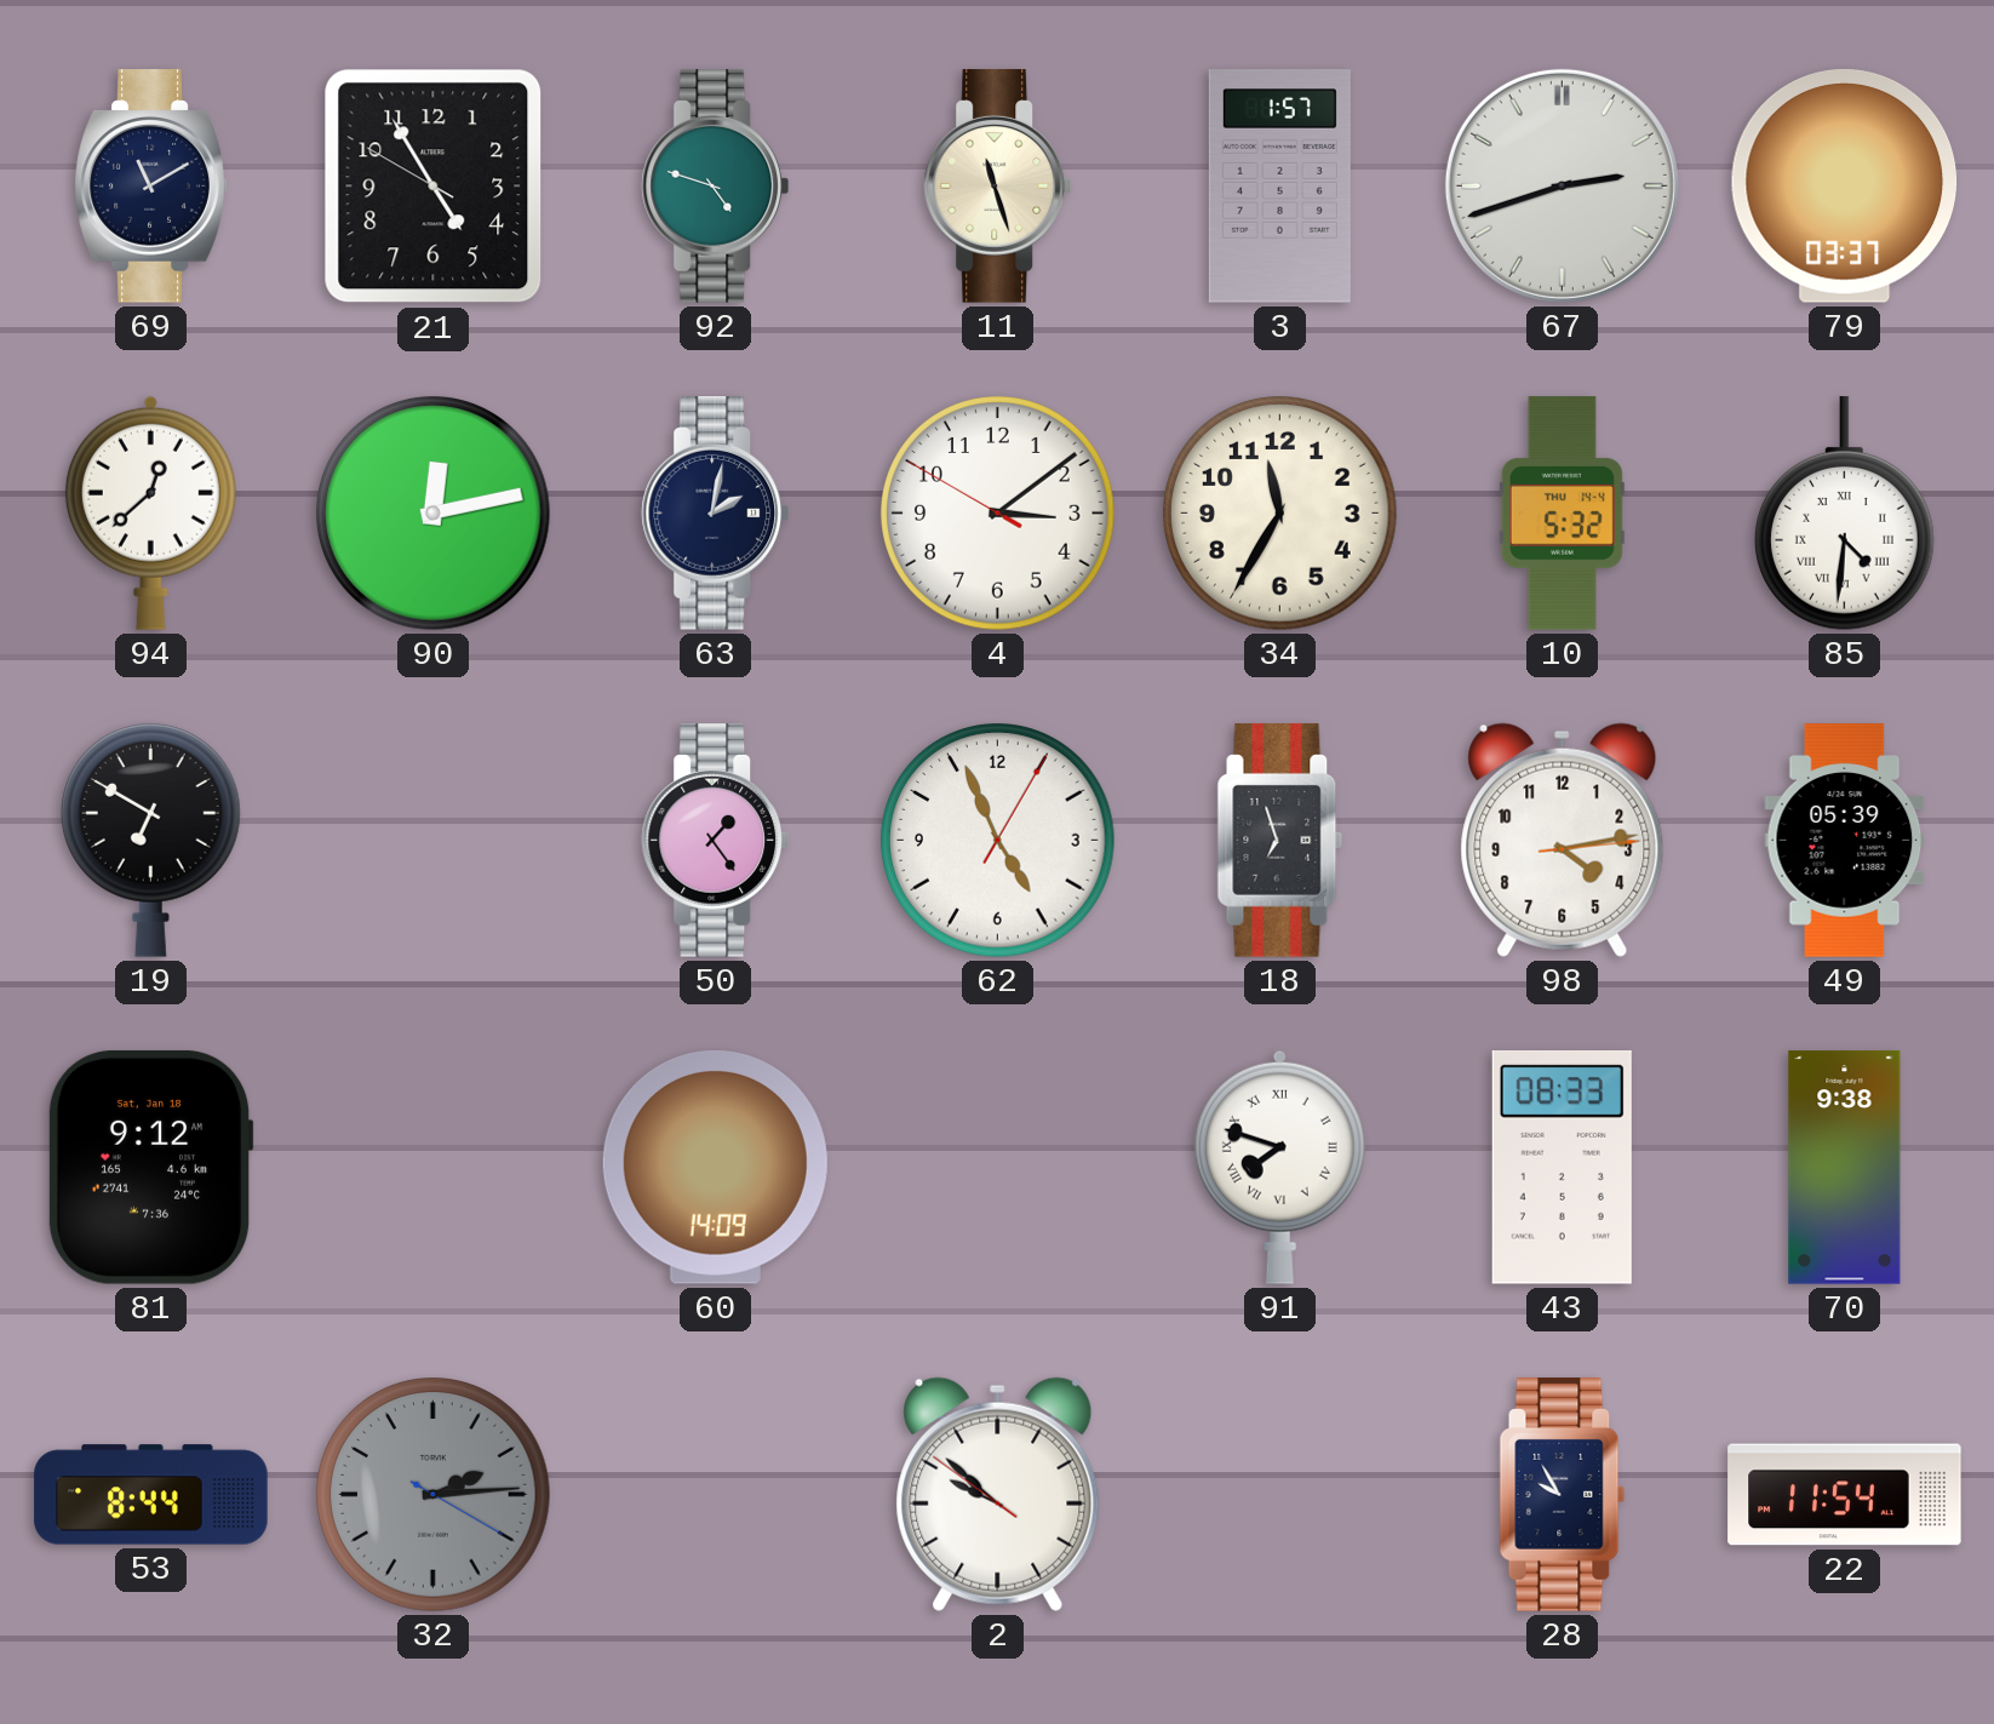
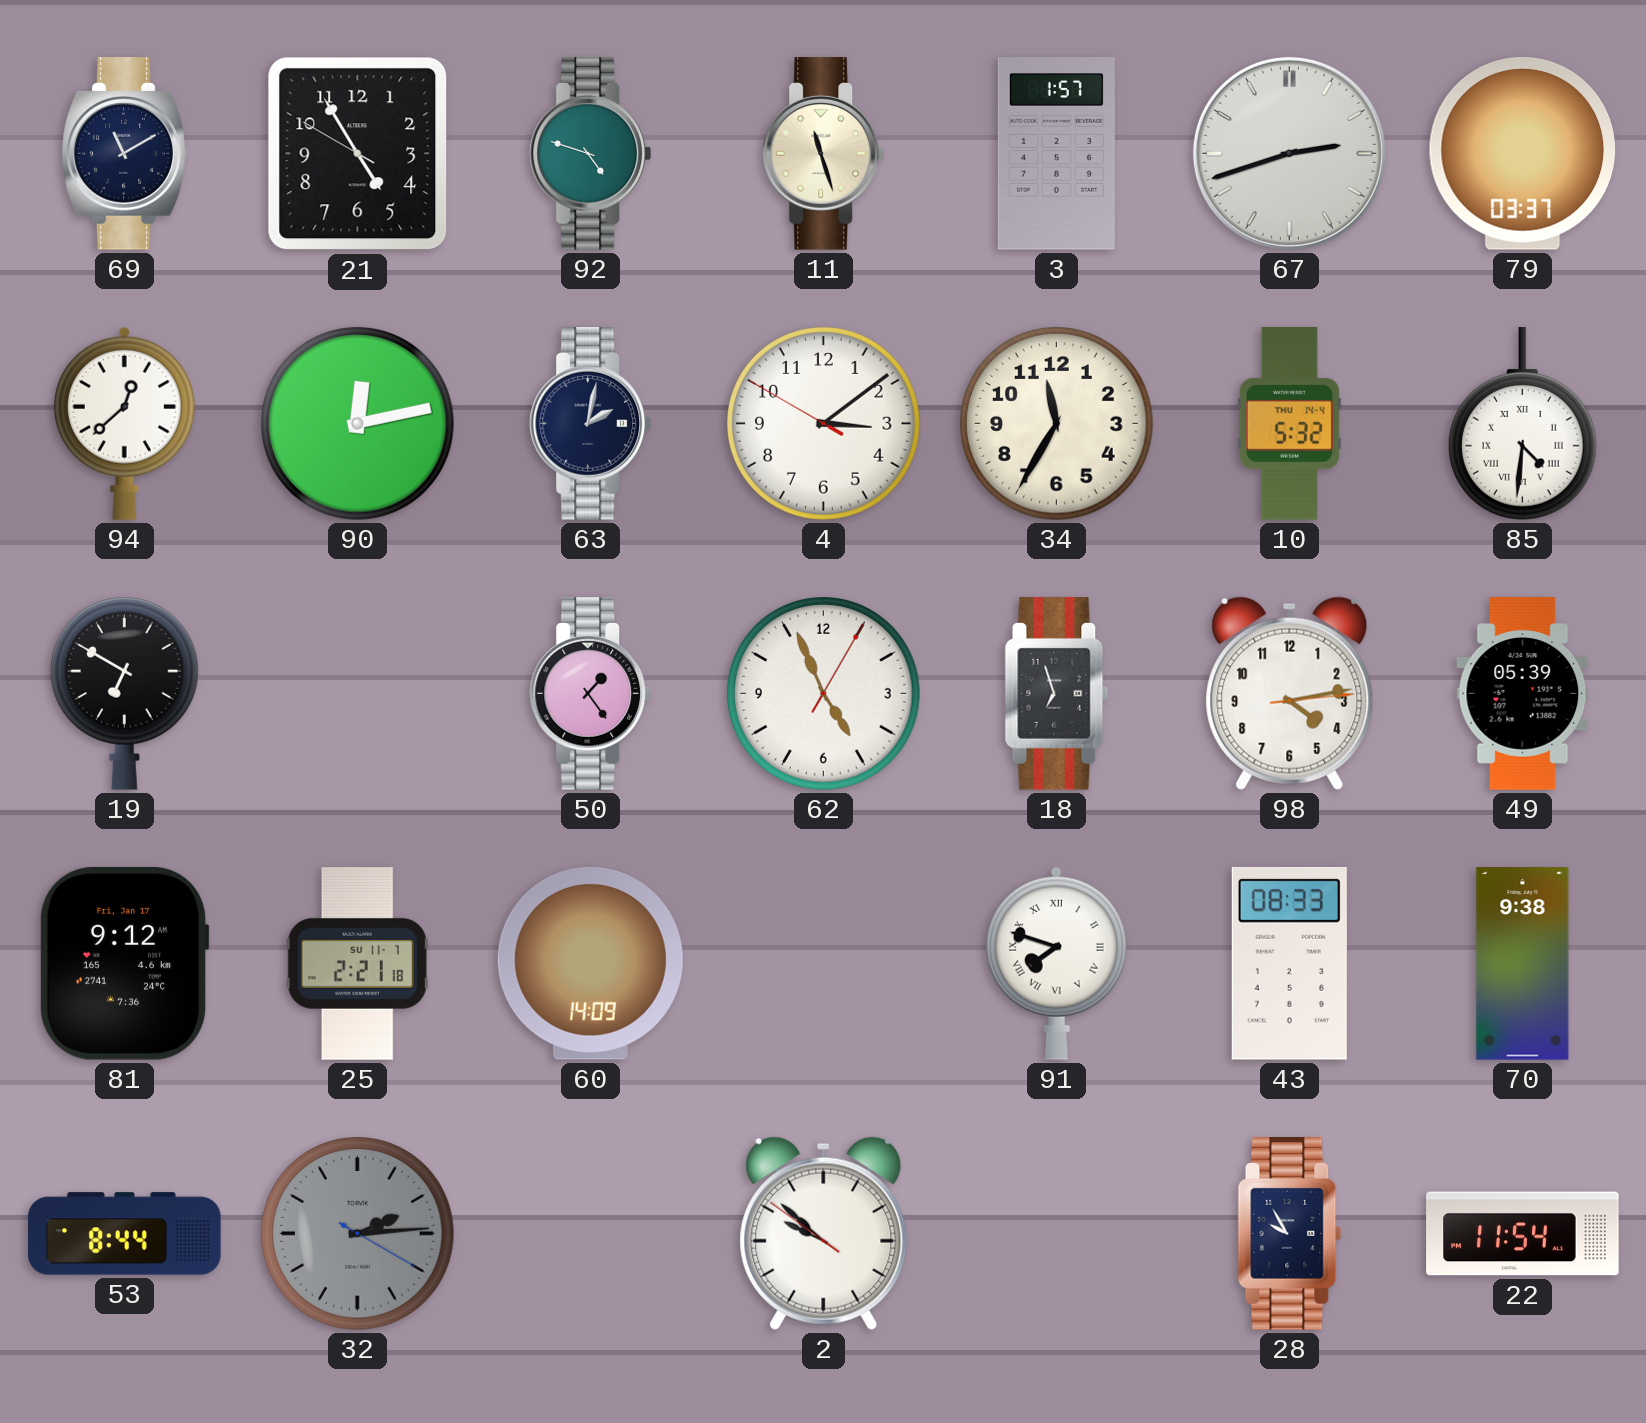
81 date: Sat, Jan 18 -> Fri, Jan 17
25: none -> 2:21
